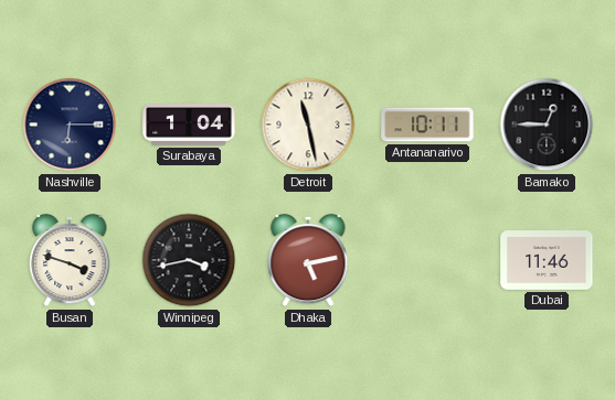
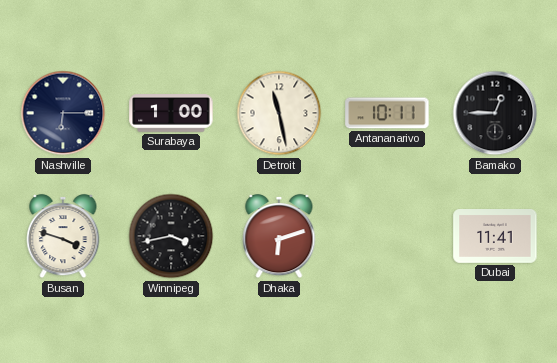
Surabaya: 1:04 -> 1:00
Dhaka: 5:13 -> 6:12
Dubai: 11:46 -> 11:41
